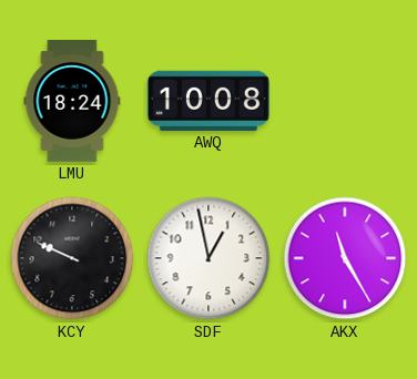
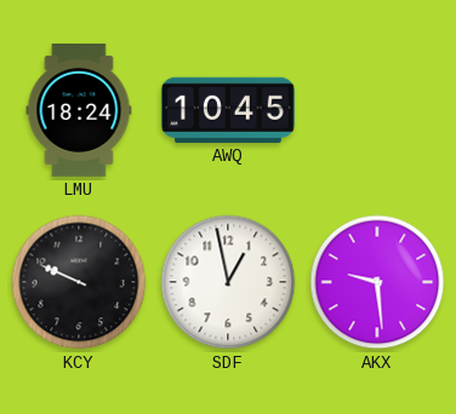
AWQ: 10:08 -> 10:45
AKX: 11:25 -> 9:29
